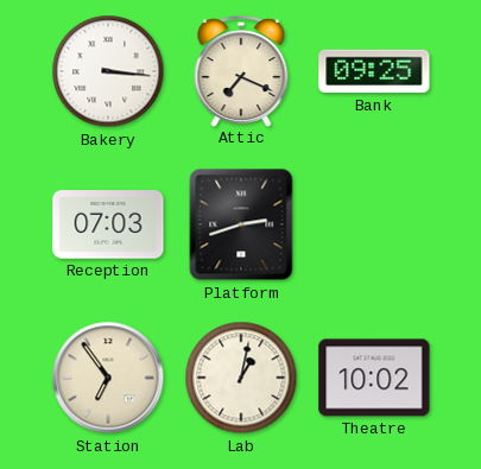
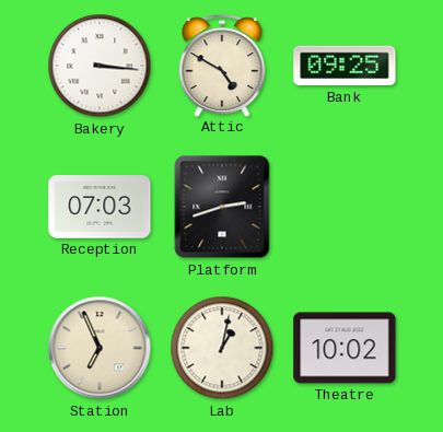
Attic: 7:19 -> 4:50
Station: 6:54 -> 6:56
